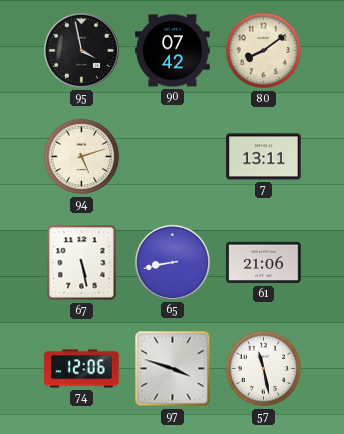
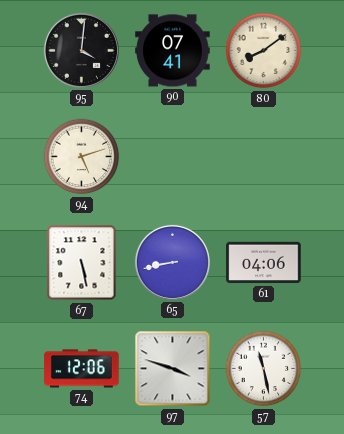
95: 3:58 -> 4:01
90: 07:42 -> 07:41
7: 13:11 -> none
61: 21:06 -> 04:06
